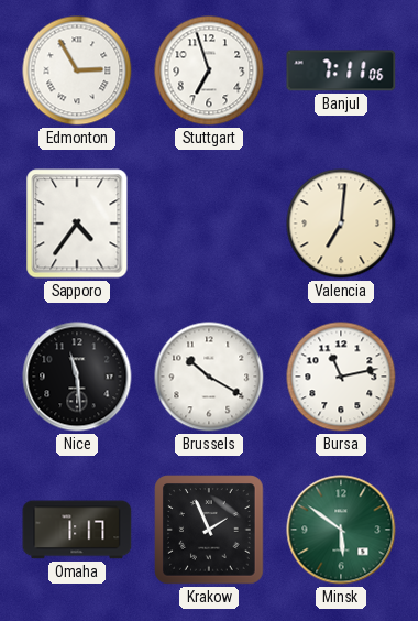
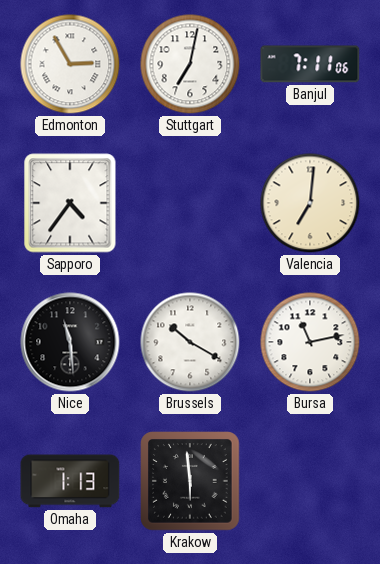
Stuttgart: 6:57 -> 7:02
Omaha: 1:17 -> 1:13
Krakow: 1:56 -> 5:59
Minsk: 5:51 -> none
